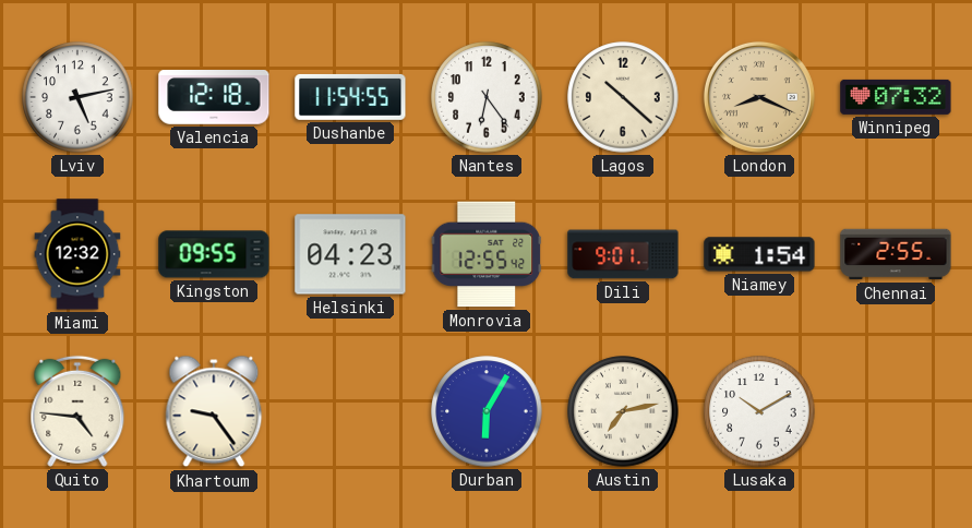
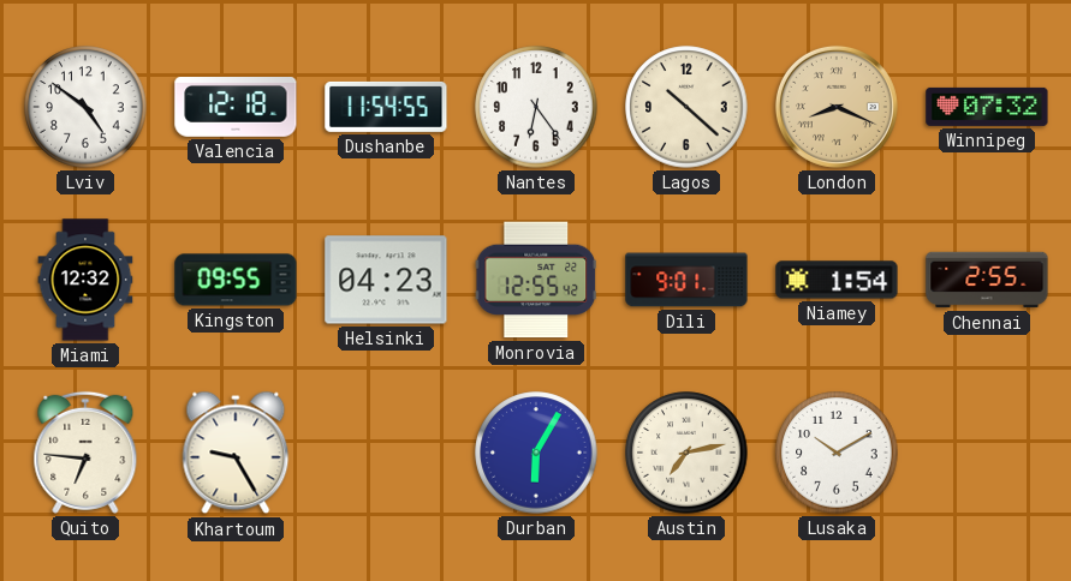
Lviv: 5:13 -> 4:51
Quito: 4:46 -> 6:46
Khartoum: 9:24 -> 9:25
